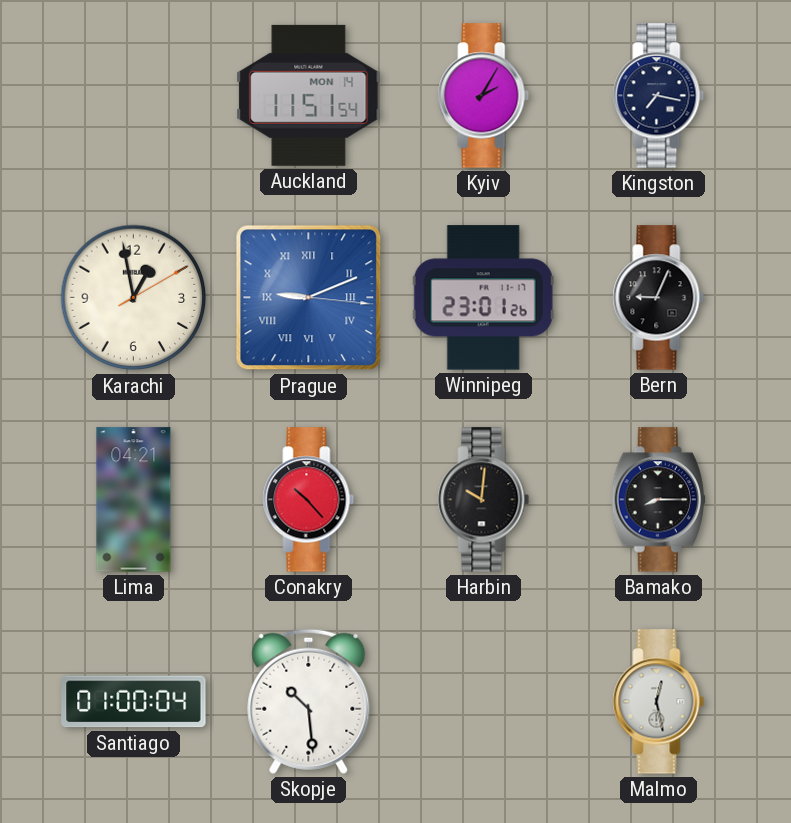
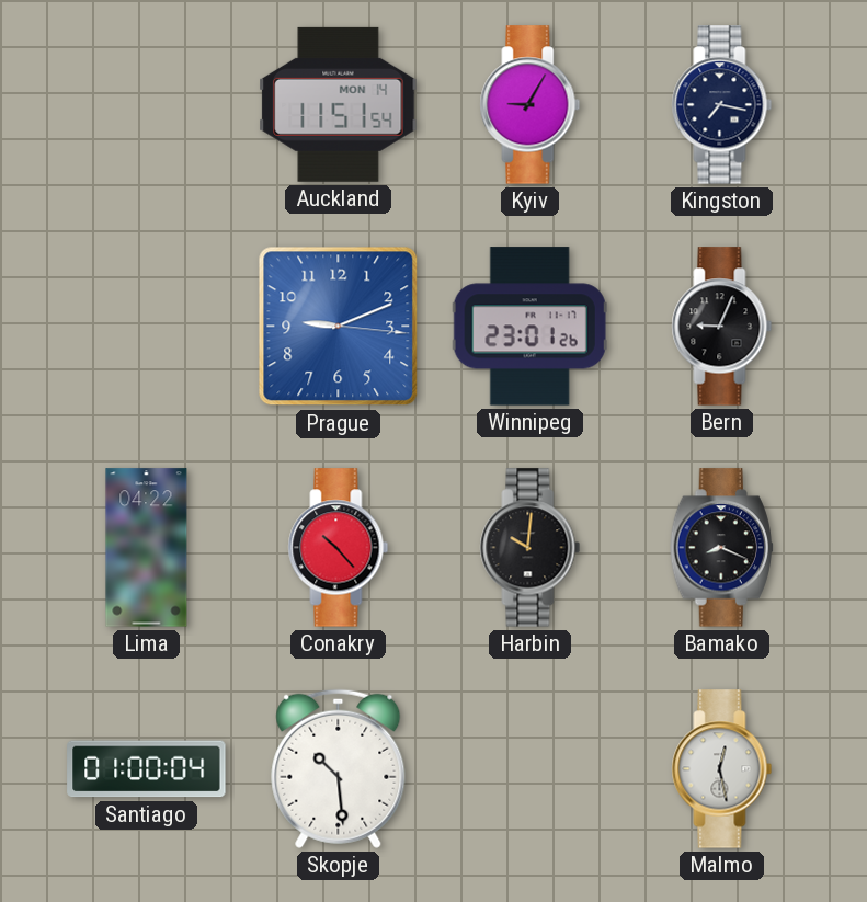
Kyiv: 2:05 -> 9:05
Karachi: 12:58 -> none
Prague numerals: Roman -> Arabic
Lima: 04:21 -> 04:22
Bamako: 8:15 -> 8:19
